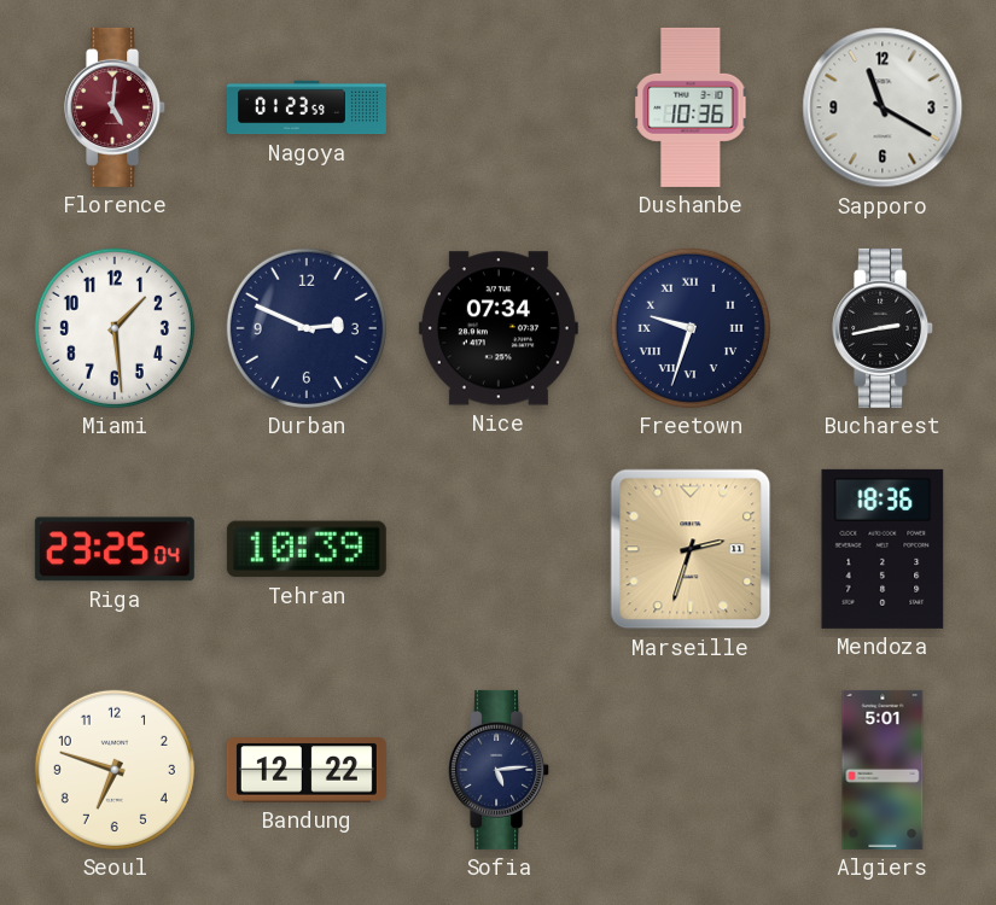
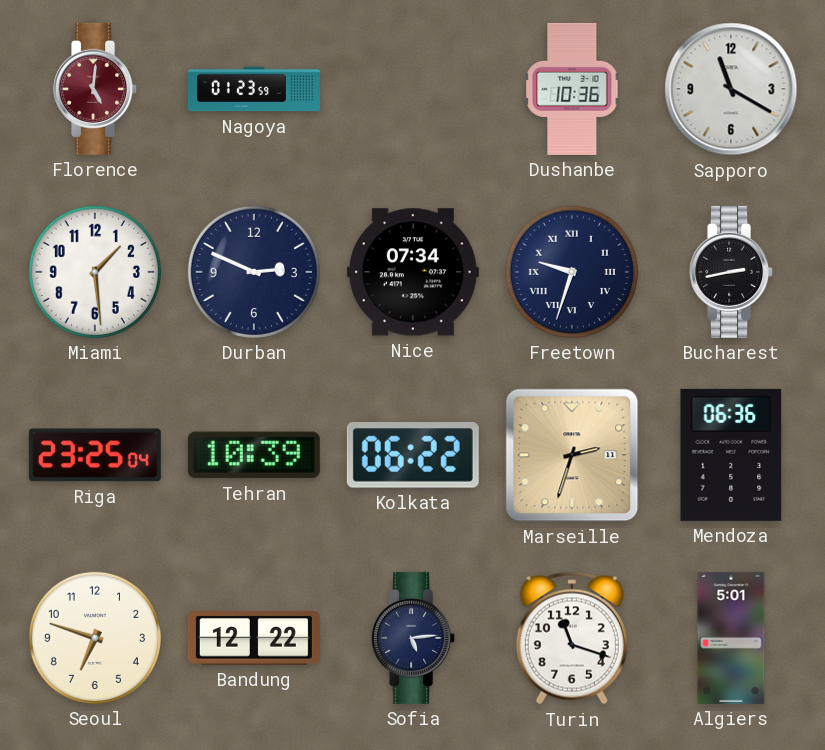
Kolkata: none -> 06:22
Mendoza: 18:36 -> 06:36
Turin: none -> 11:18
